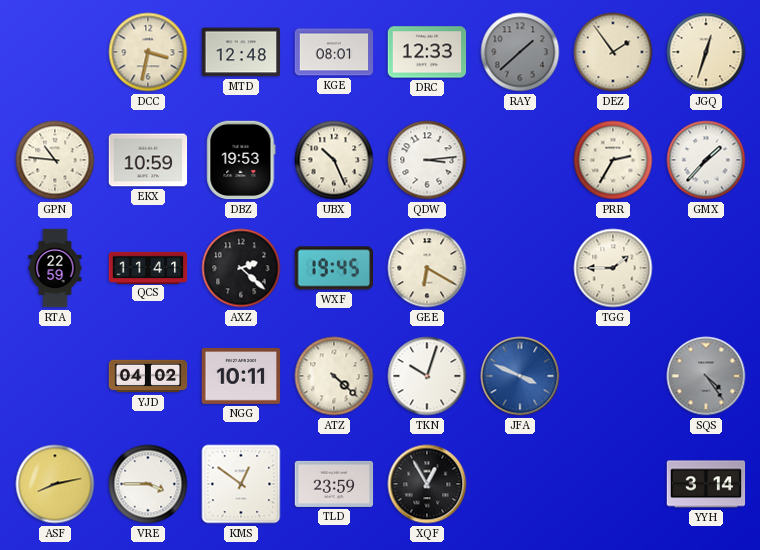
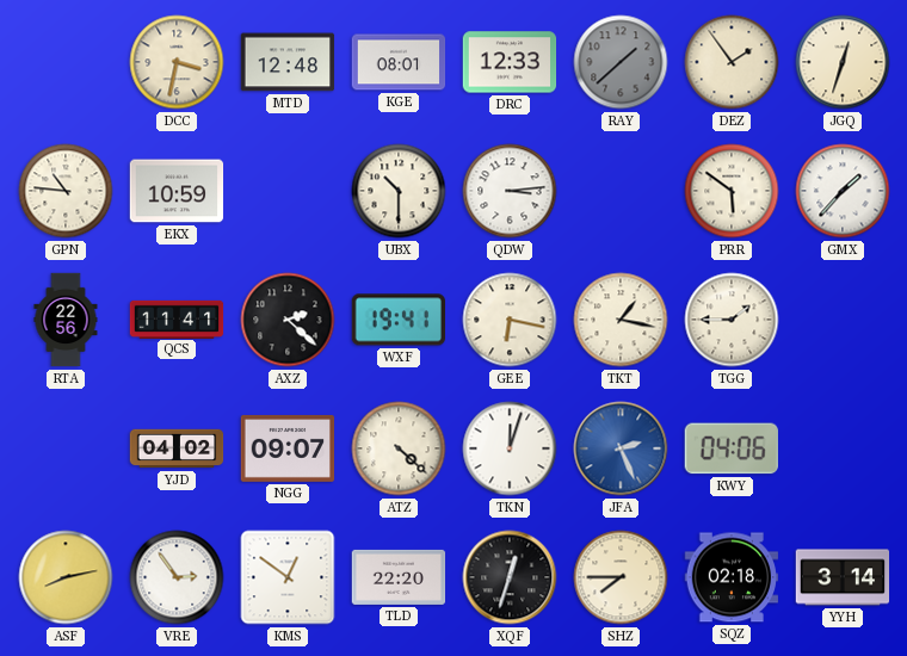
DBZ: 19:53 -> none
UBX: 10:26 -> 10:30
PRR: 2:35 -> 5:51
RTA: 22:59 -> 22:56
WXF: 19:45 -> 19:41
GEE: 6:20 -> 6:17
TKT: none -> 1:17
NGG: 10:11 -> 09:07
TKN: 10:03 -> 12:03
JFA: 3:49 -> 2:26
KWY: none -> 04:06
SQS: 4:24 -> none
VRE: 3:45 -> 2:54
TLD: 23:59 -> 22:20
XQF: 12:55 -> 12:33
SHZ: none -> 7:45
SQZ: none -> 02:18
